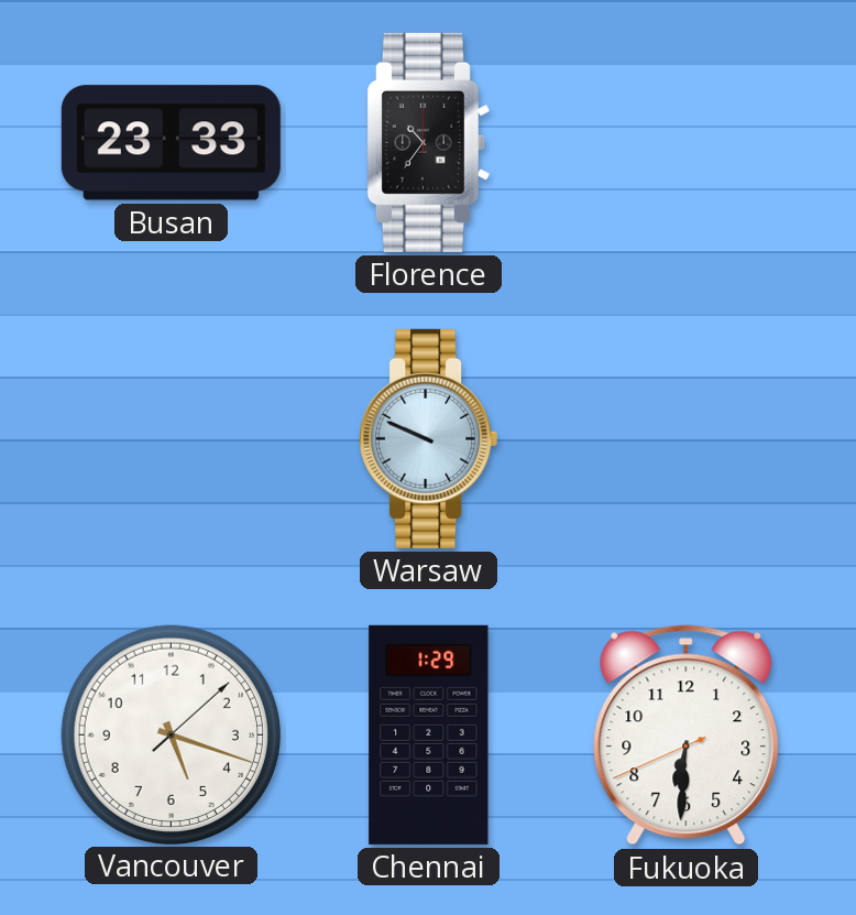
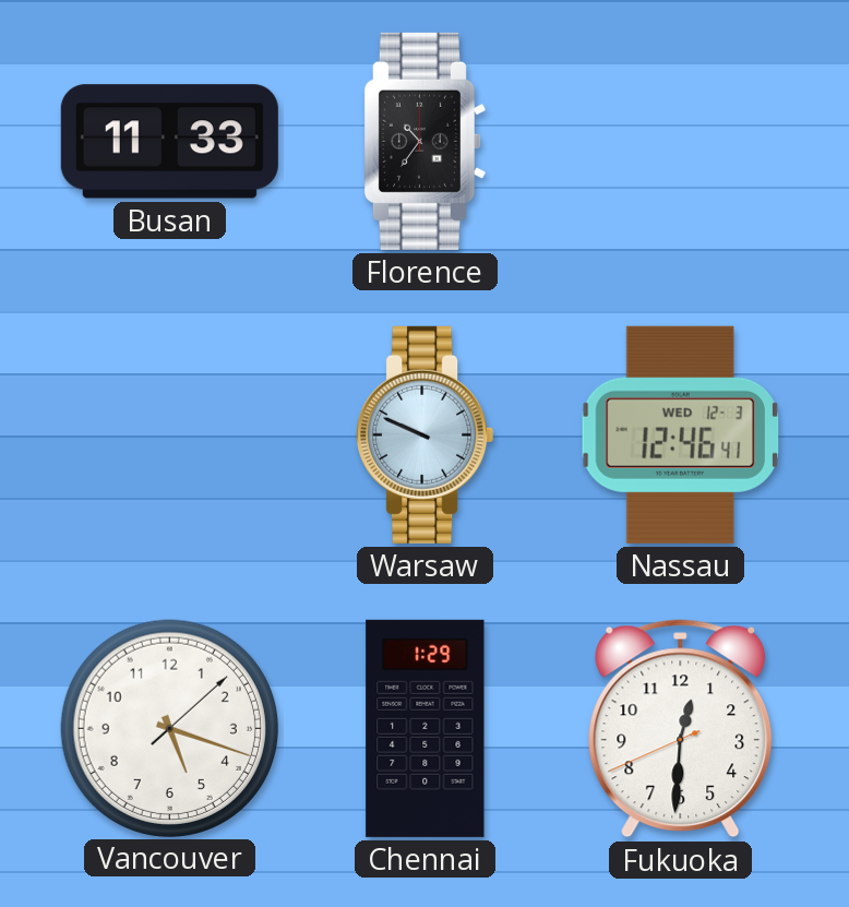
Busan: 23:33 -> 11:33
Nassau: none -> 12:46
Fukuoka: 6:30 -> 12:30
